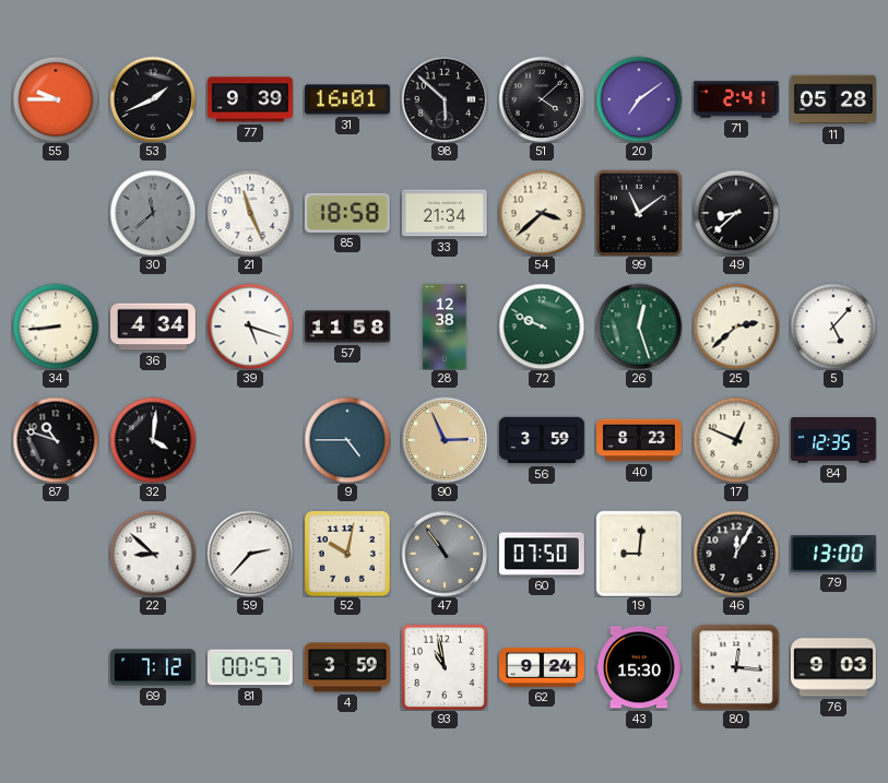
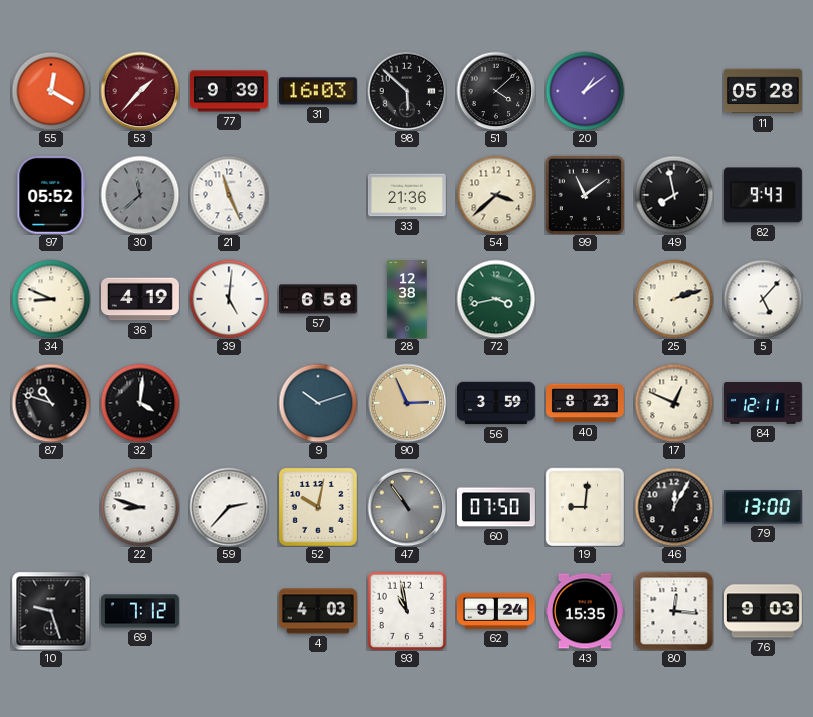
55: 9:45 -> 12:20
53: 1:41 -> 1:37
53 dial: black -> burgundy
31: 16:01 -> 16:03
20: 7:09 -> 1:09
71: 2:41 -> none
97: none -> 05:52
85: 18:58 -> none
33: 21:34 -> 21:36
49: 8:38 -> 7:58
82: none -> 9:43
34: 8:44 -> 8:49
36: 4:34 -> 4:19
39: 5:18 -> 5:01
57: 11:58 -> 6:58
72: 9:49 -> 3:43
26: 12:27 -> none
25: 2:38 -> 2:12
9: 4:45 -> 10:12
84: 12:35 -> 12:11
22: 8:52 -> 8:48
10: none -> 9:27
81: 00:57 -> none
4: 3:59 -> 4:03
43: 15:30 -> 15:35
